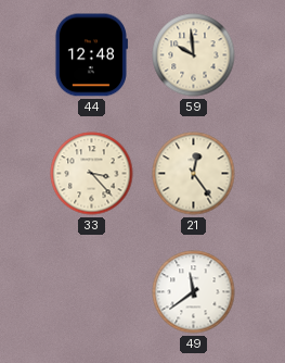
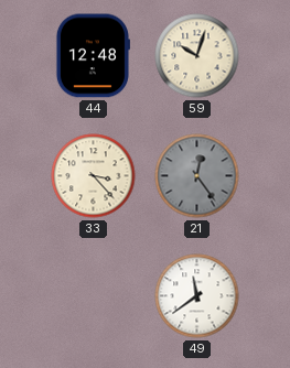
59: 9:59 -> 10:03
21 dial: cream -> grey
